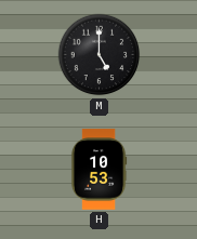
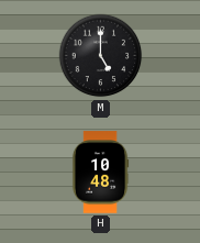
H: 10:53 -> 10:48
